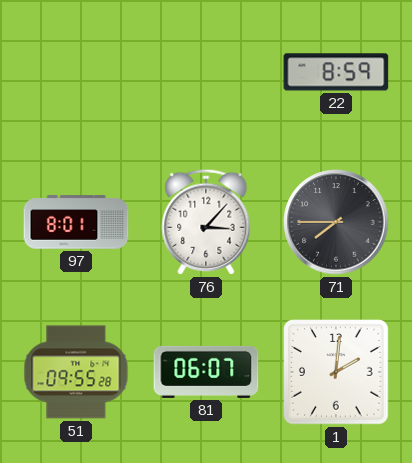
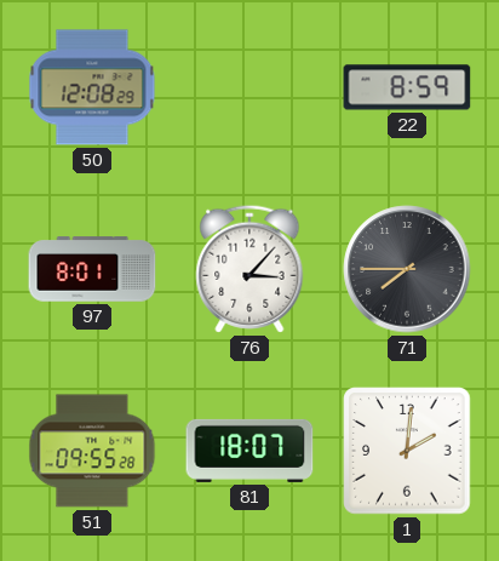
50: none -> 12:08
81: 06:07 -> 18:07
